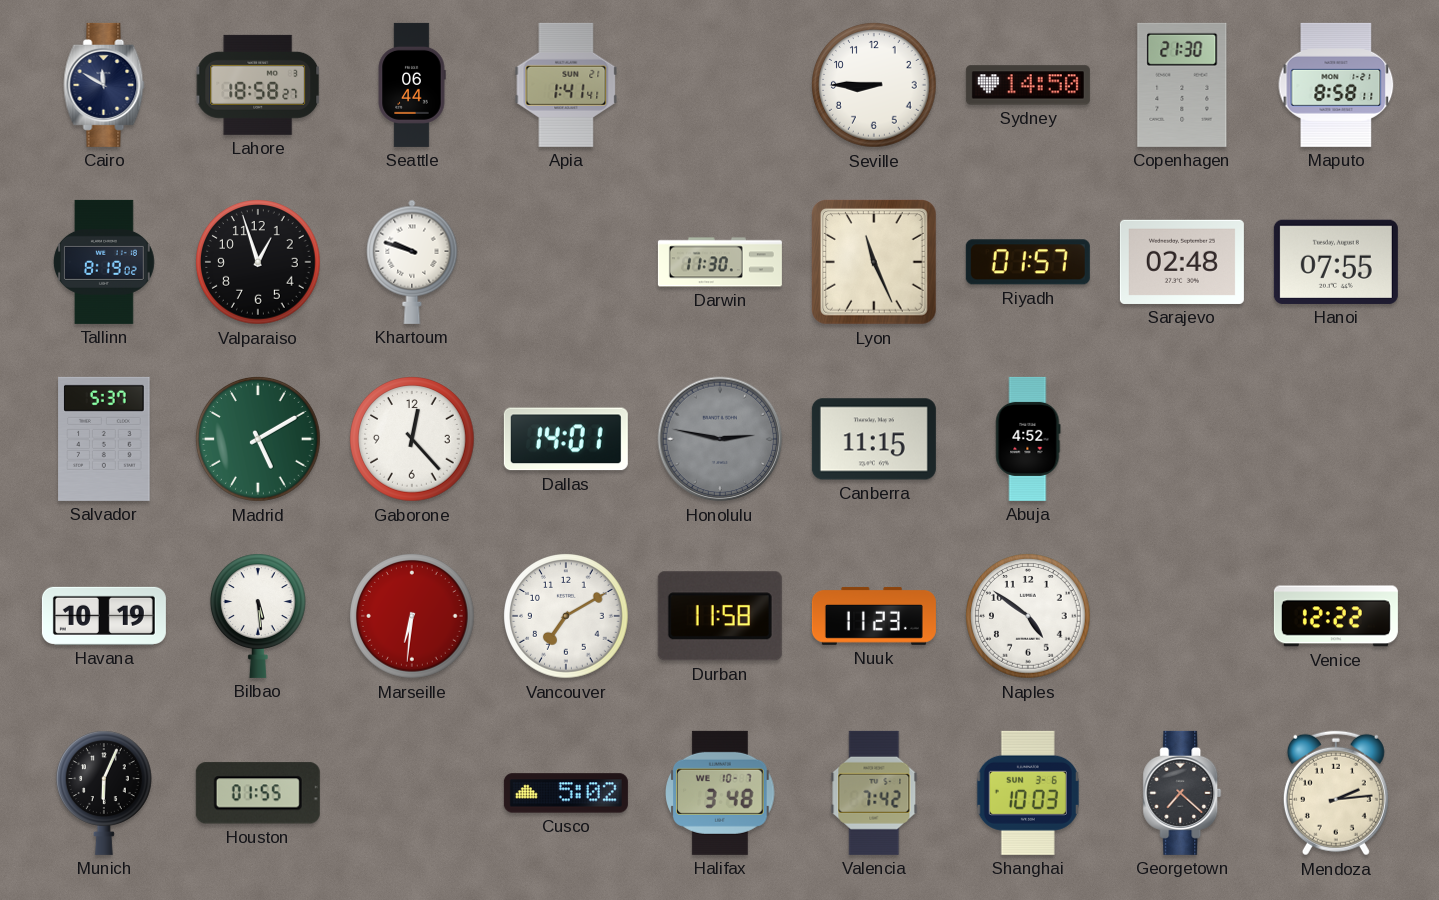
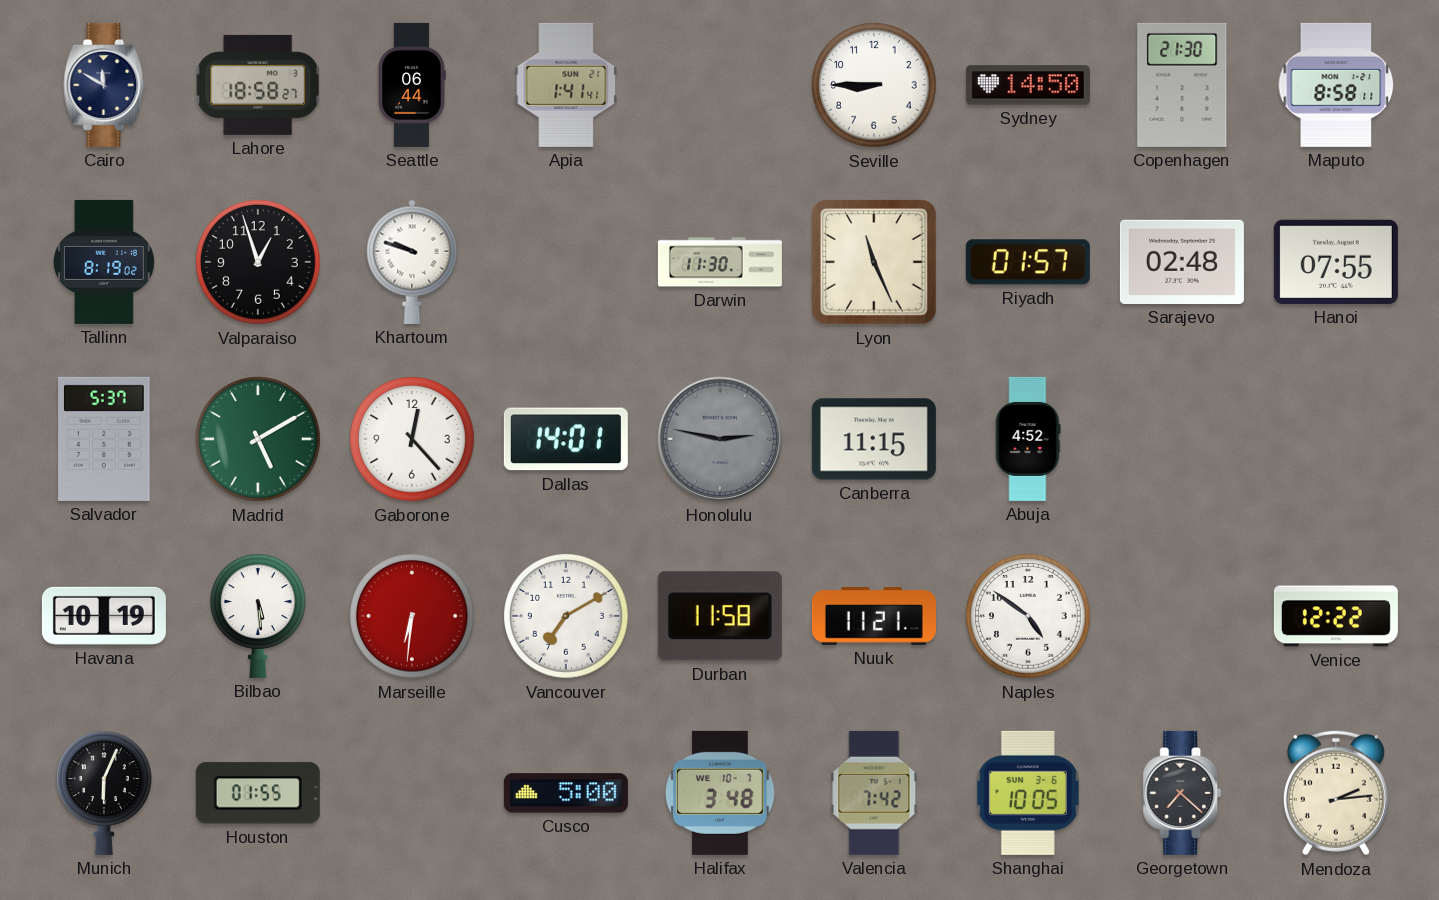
Nuuk: 11:23 -> 11:21
Cusco: 5:02 -> 5:00
Shanghai: 10:03 -> 10:05
